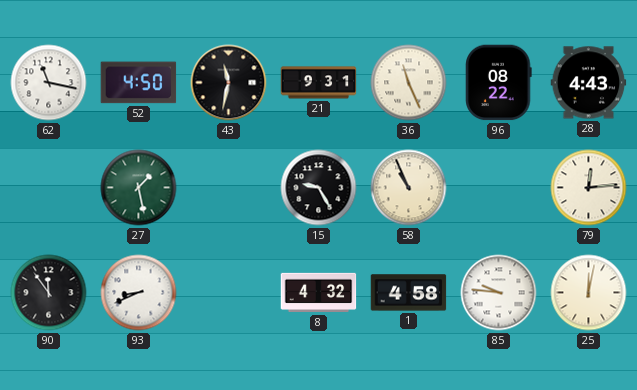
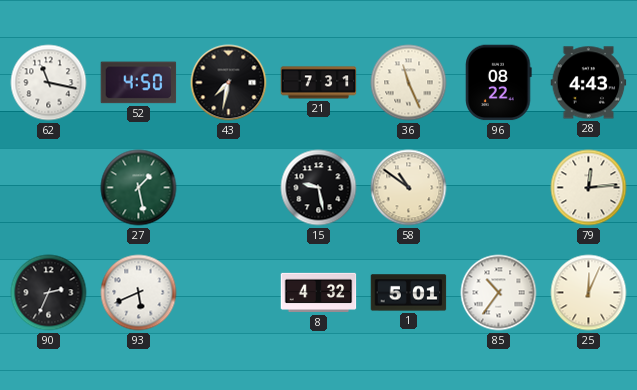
43: 11:32 -> 7:32
21: 9:31 -> 7:31
15: 9:25 -> 9:28
58: 10:56 -> 10:51
90: 11:54 -> 2:34
93: 8:41 -> 5:41
1: 4:58 -> 5:01
85: 9:46 -> 10:36
25: 12:02 -> 12:04
